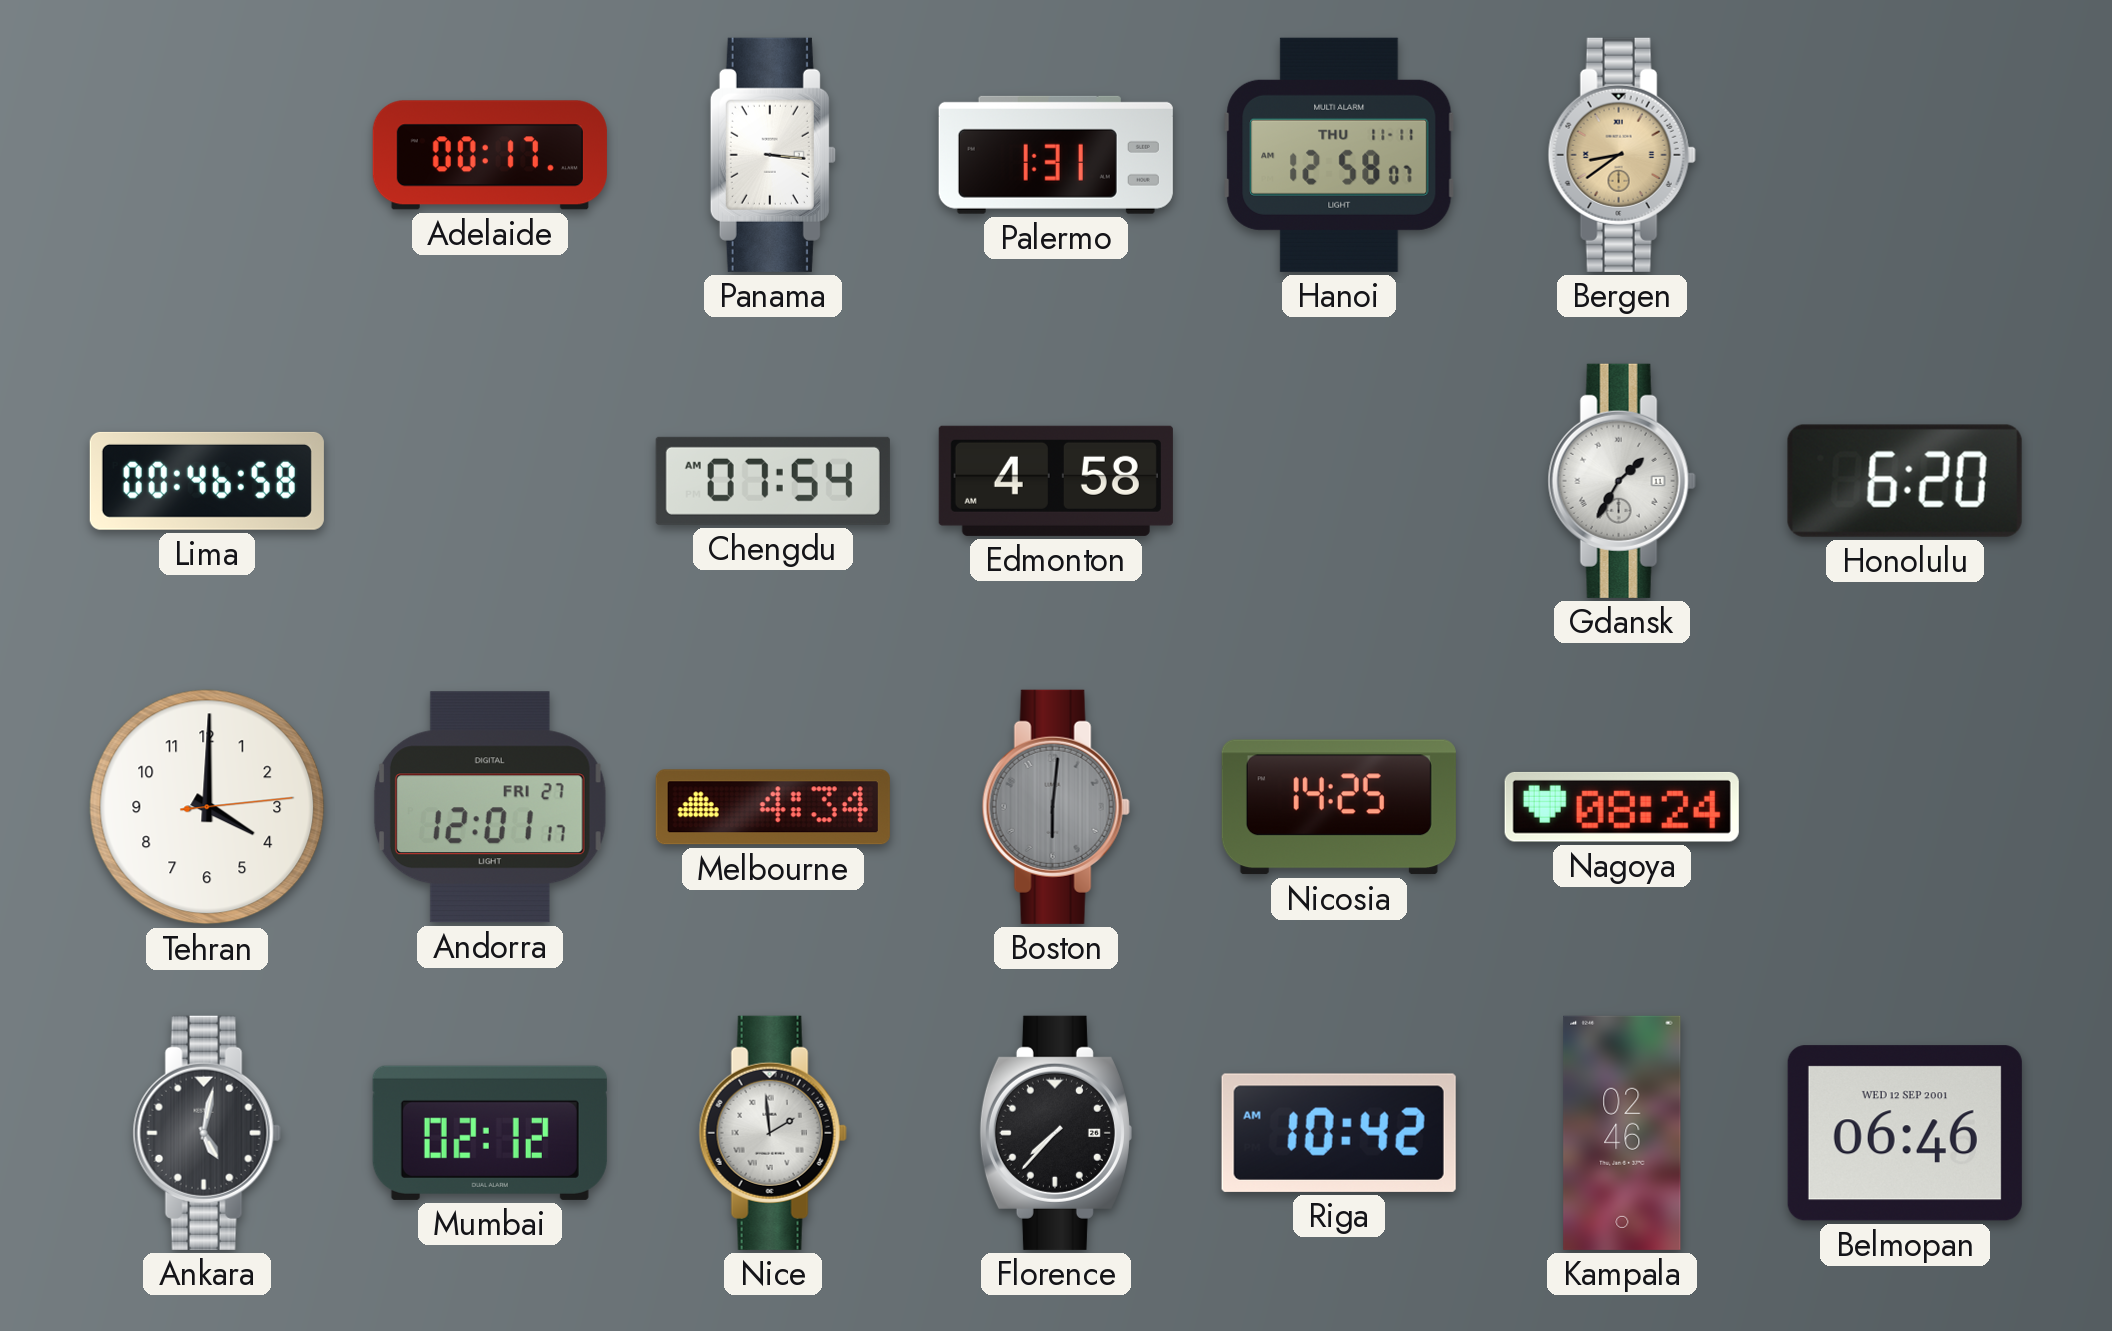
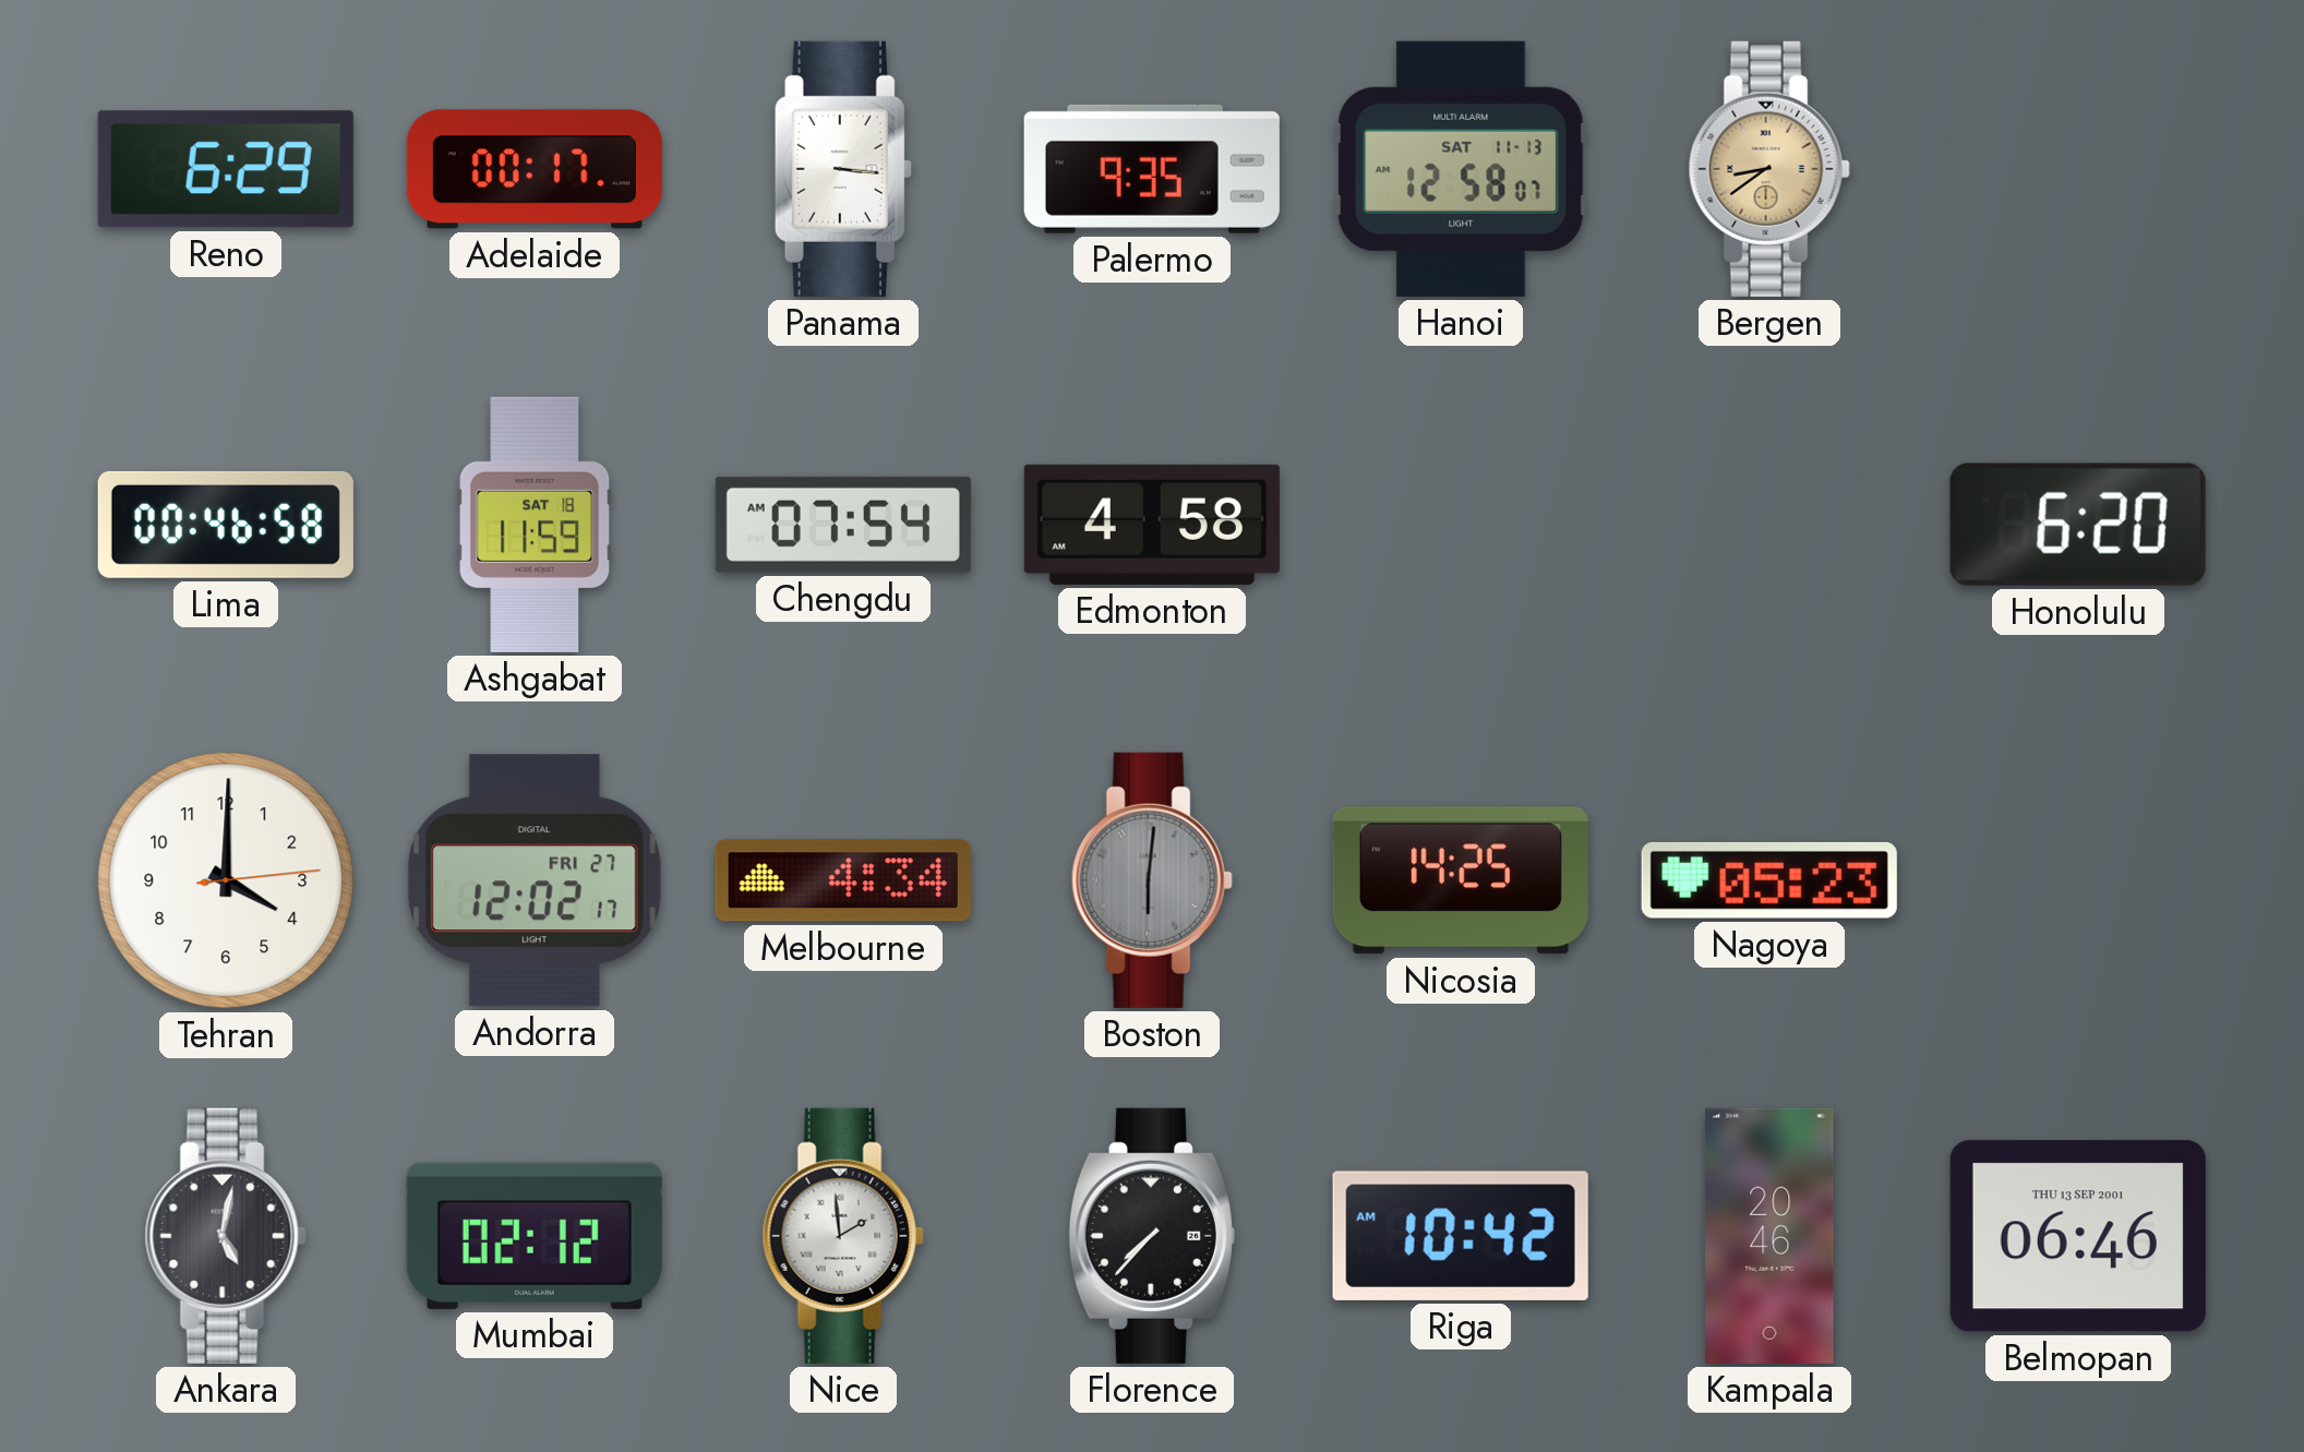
Reno: none -> 6:29
Palermo: 1:31 -> 9:35
Hanoi date: THU 11-11 -> SAT 11-13
Ashgabat: none -> 11:59
Gdansk: 1:35 -> none
Andorra: 12:01 -> 12:02
Nagoya: 08:24 -> 05:23
Kampala: 02:46 -> 20:46
Belmopan date: WED 12 SEP 2001 -> THU 13 SEP 2001
